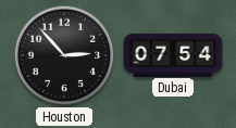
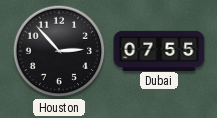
Dubai: 07:54 -> 07:55
